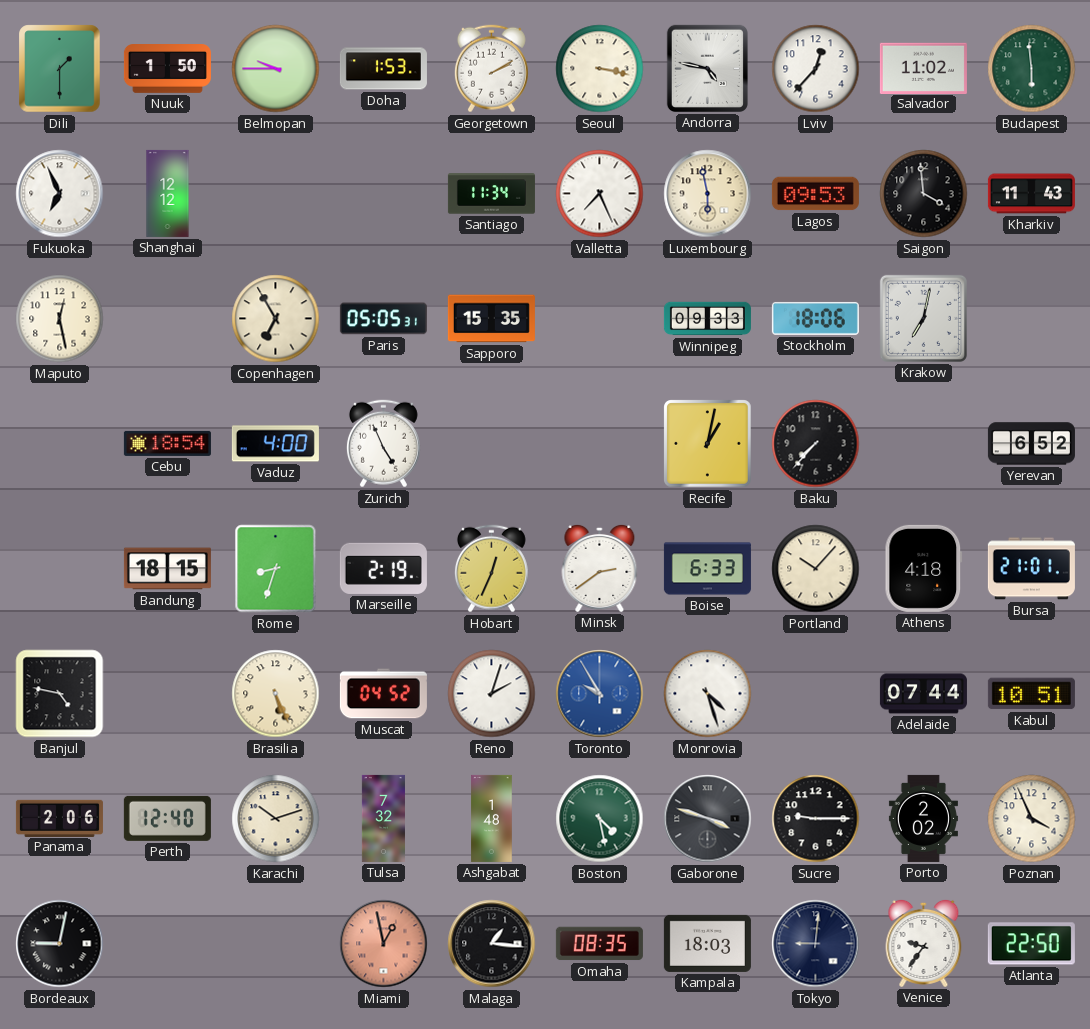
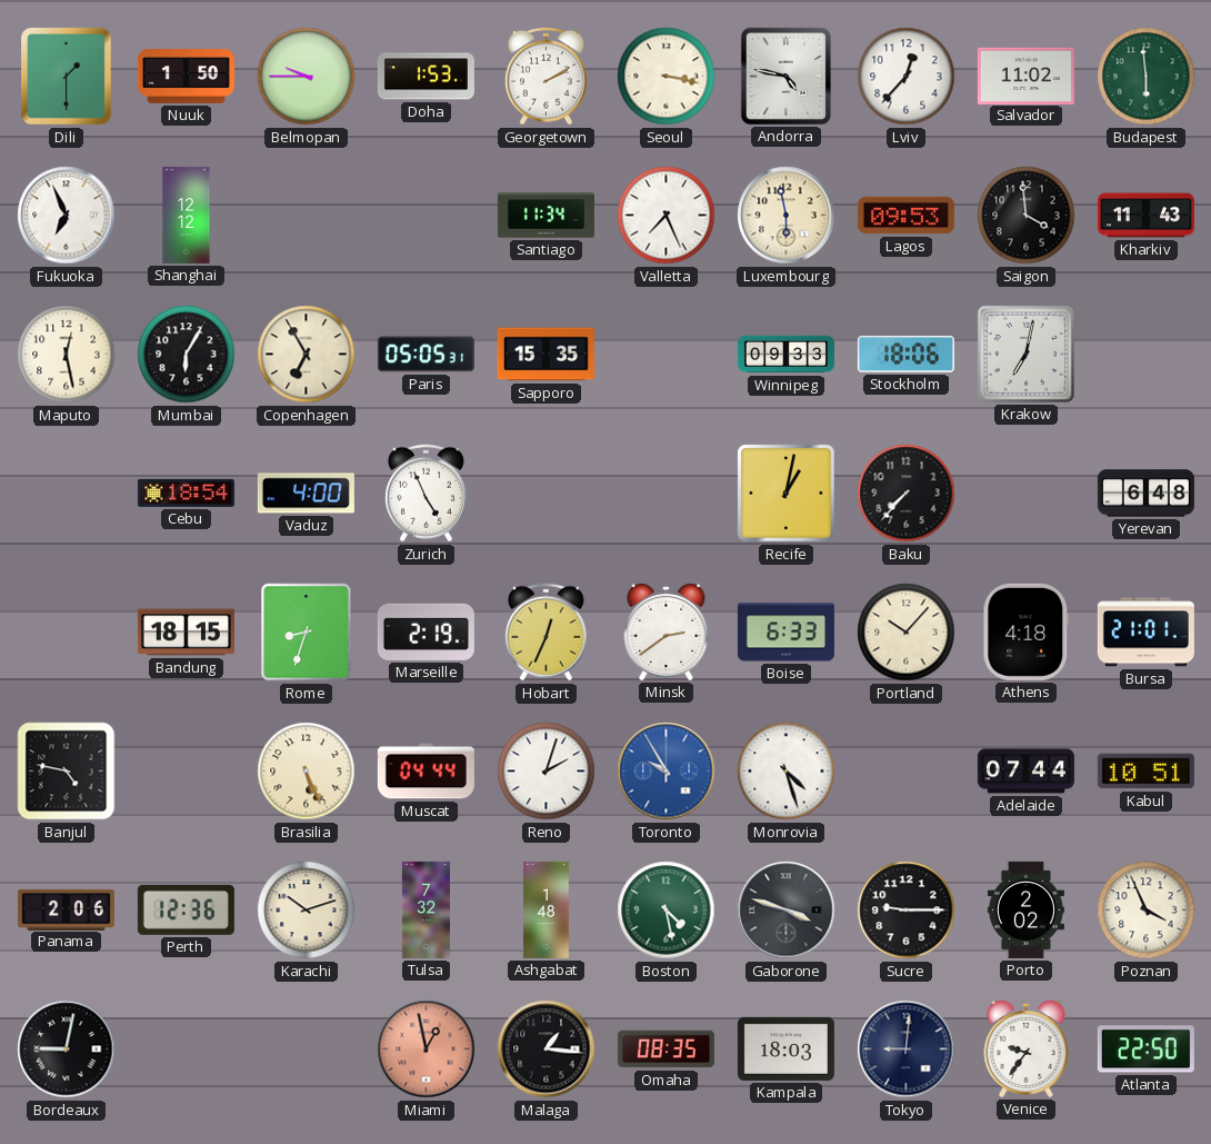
Mumbai: none -> 6:05
Yerevan: 6:52 -> 6:48
Muscat: 04:52 -> 04:44
Perth: 12:40 -> 12:36
